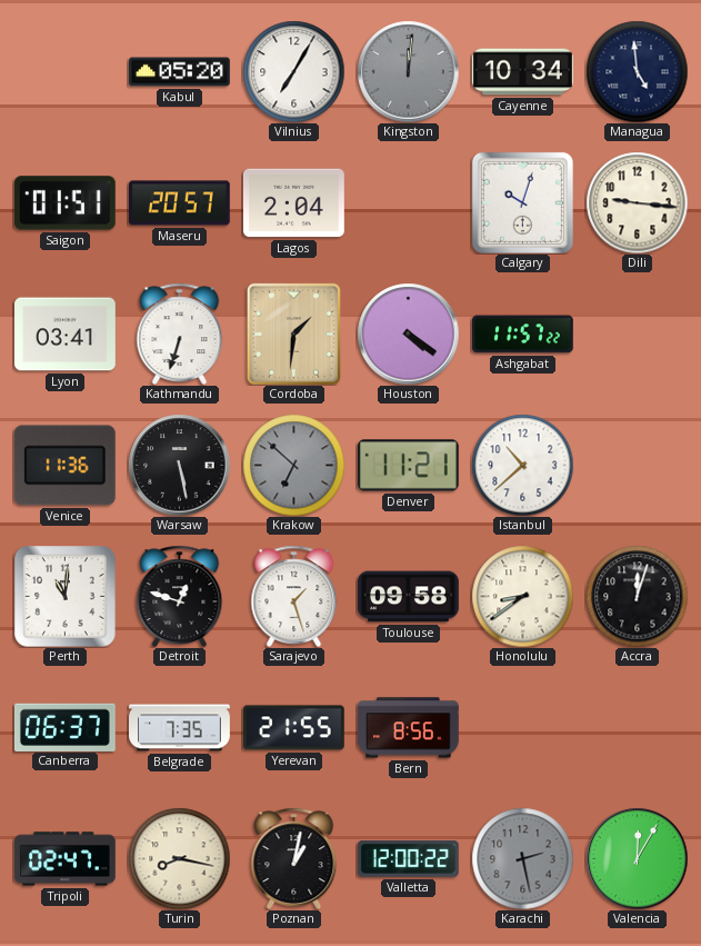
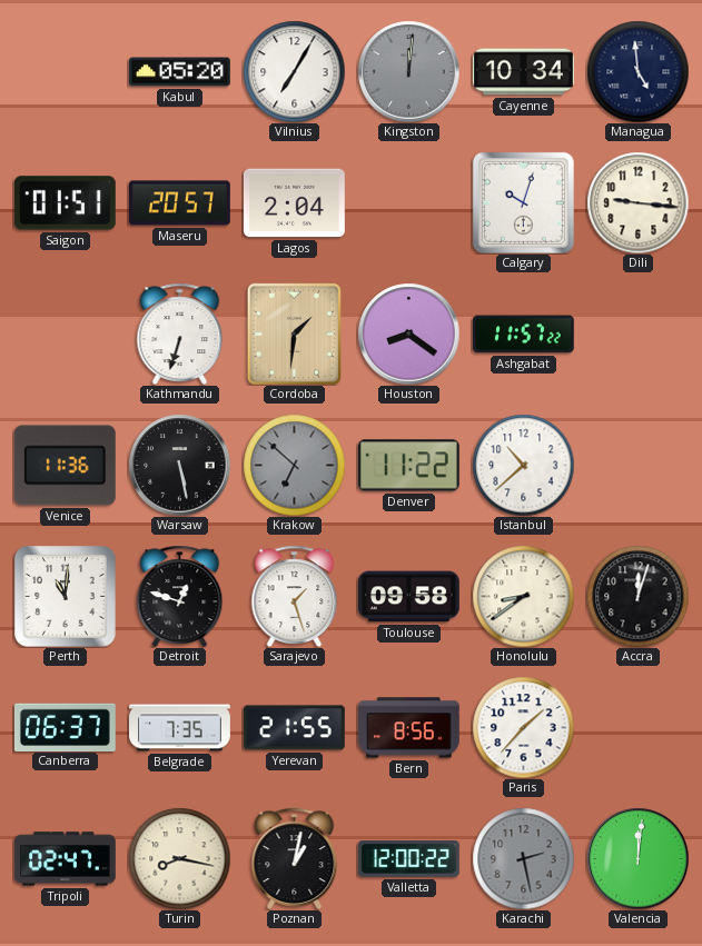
Lyon: 03:41 -> none
Houston: 4:21 -> 8:21
Denver: 11:21 -> 11:22
Paris: none -> 1:37
Valencia: 12:05 -> 12:01
